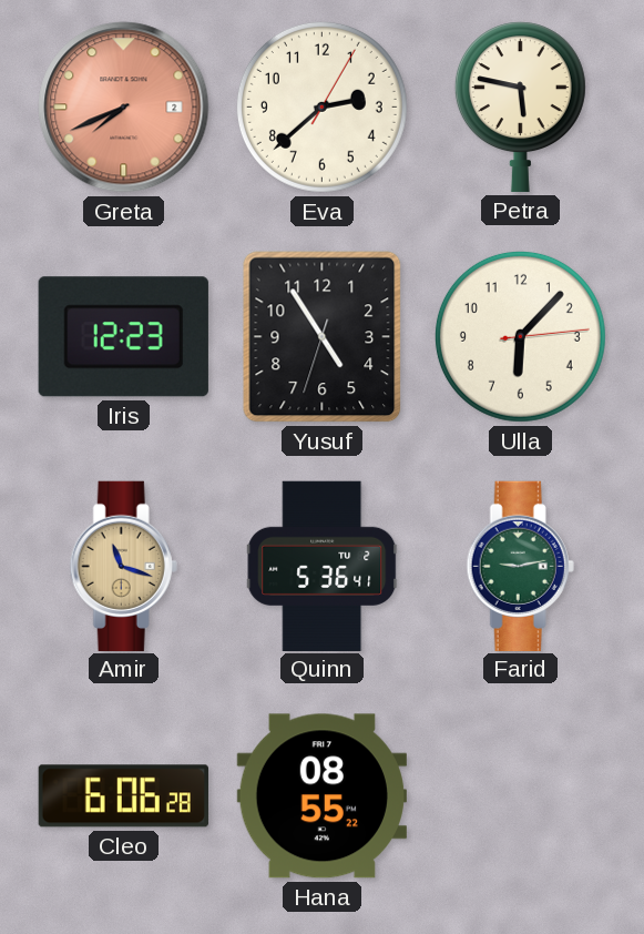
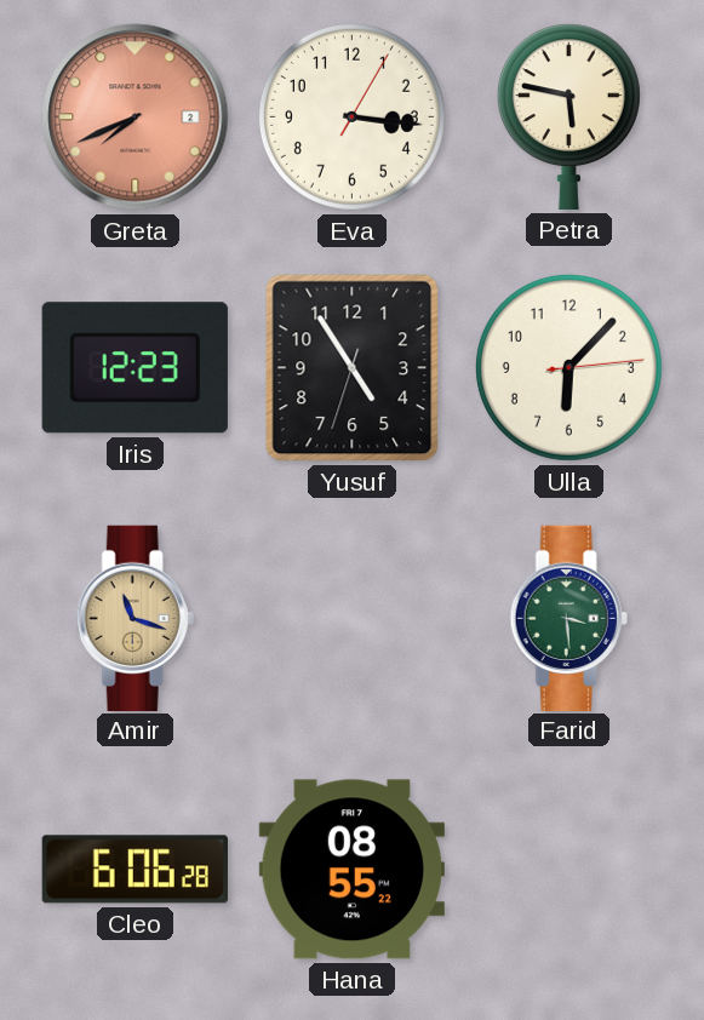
Eva: 2:38 -> 3:16
Quinn: 5:36 -> none
Farid: 9:13 -> 3:29
